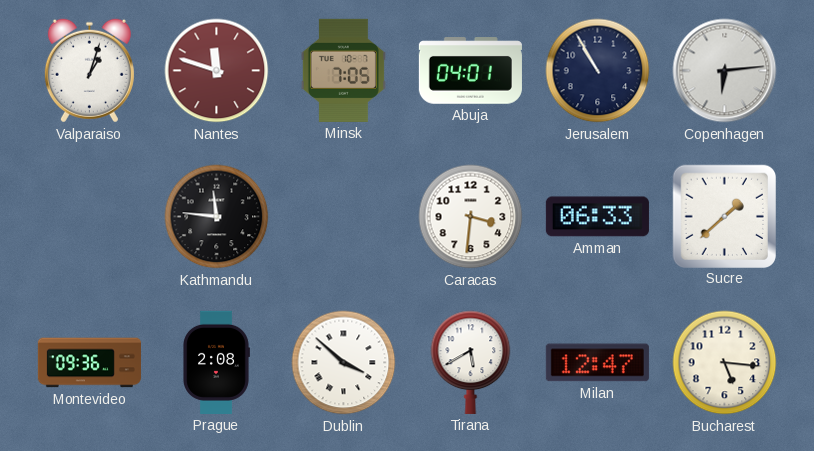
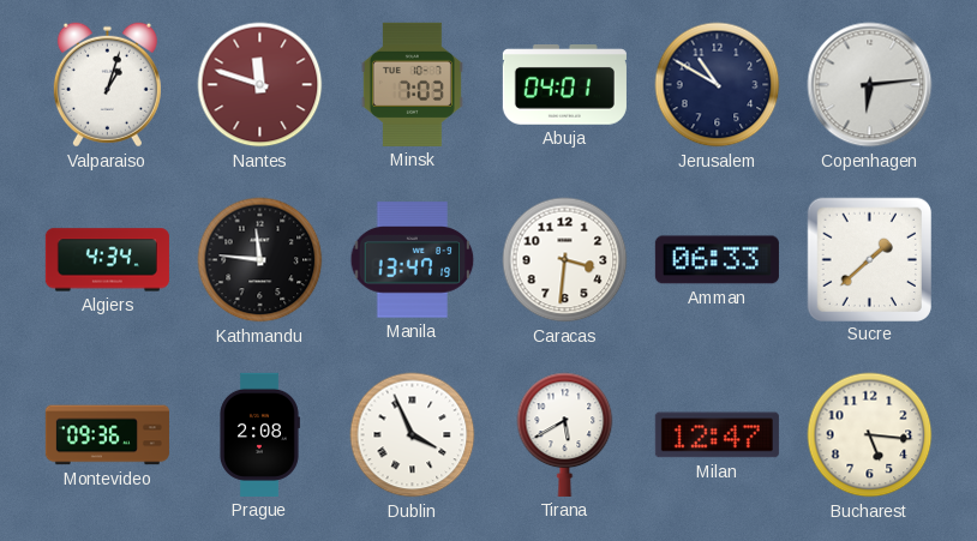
Minsk: 7:05 -> 7:03
Jerusalem: 10:55 -> 10:50
Algiers: none -> 4:34
Manila: none -> 13:47
Dublin: 3:52 -> 3:56
